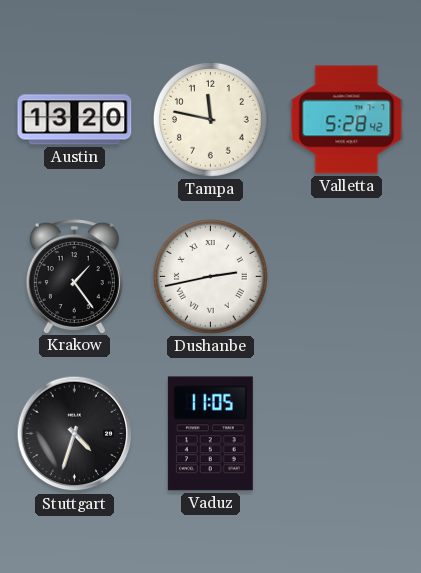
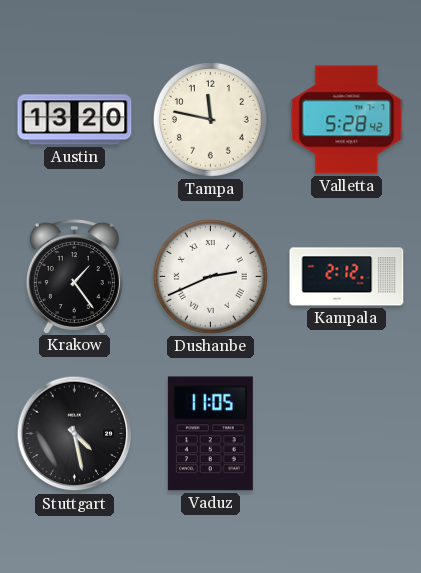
Dushanbe: 2:43 -> 2:41
Kampala: none -> 2:12
Stuttgart: 4:33 -> 4:28
